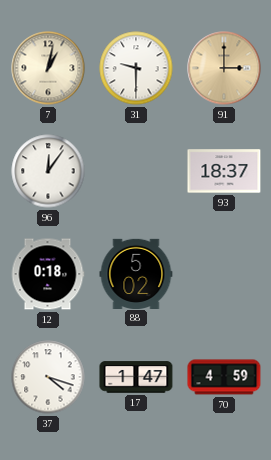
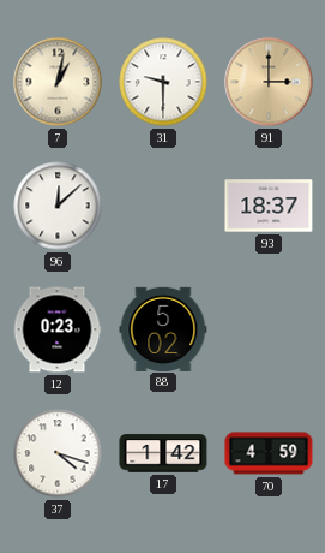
96: 12:06 -> 12:08
12: 0:18 -> 0:23
17: 1:47 -> 1:42
